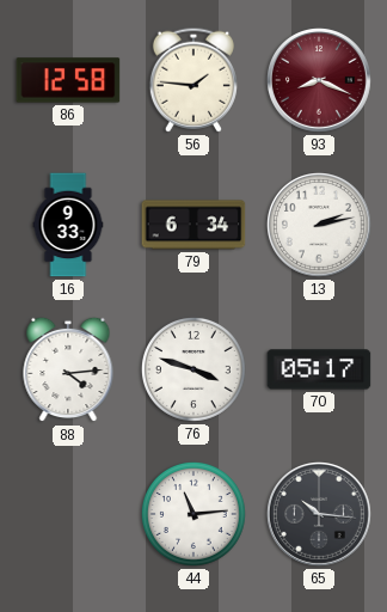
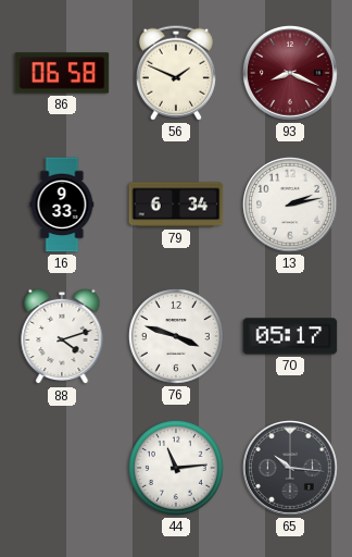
86: 12:58 -> 06:58
56: 1:46 -> 1:49
88: 4:14 -> 4:12
